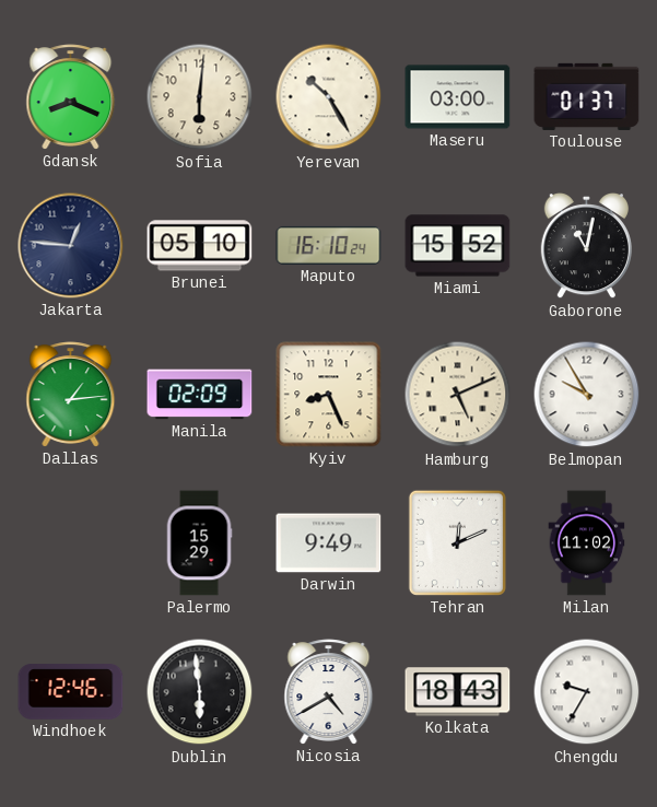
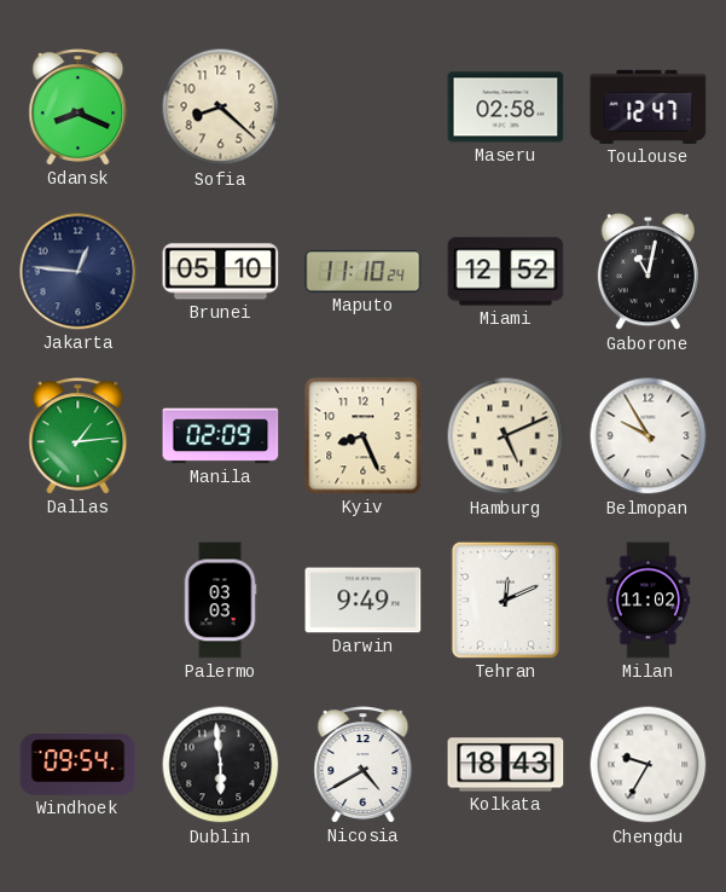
Sofia: 6:01 -> 8:22
Yerevan: 10:25 -> none
Maseru: 03:00 -> 02:58
Toulouse: 01:37 -> 12:47
Maputo: 16:10 -> 11:10
Miami: 15:52 -> 12:52
Palermo: 15:29 -> 03:03
Windhoek: 12:46 -> 09:54
